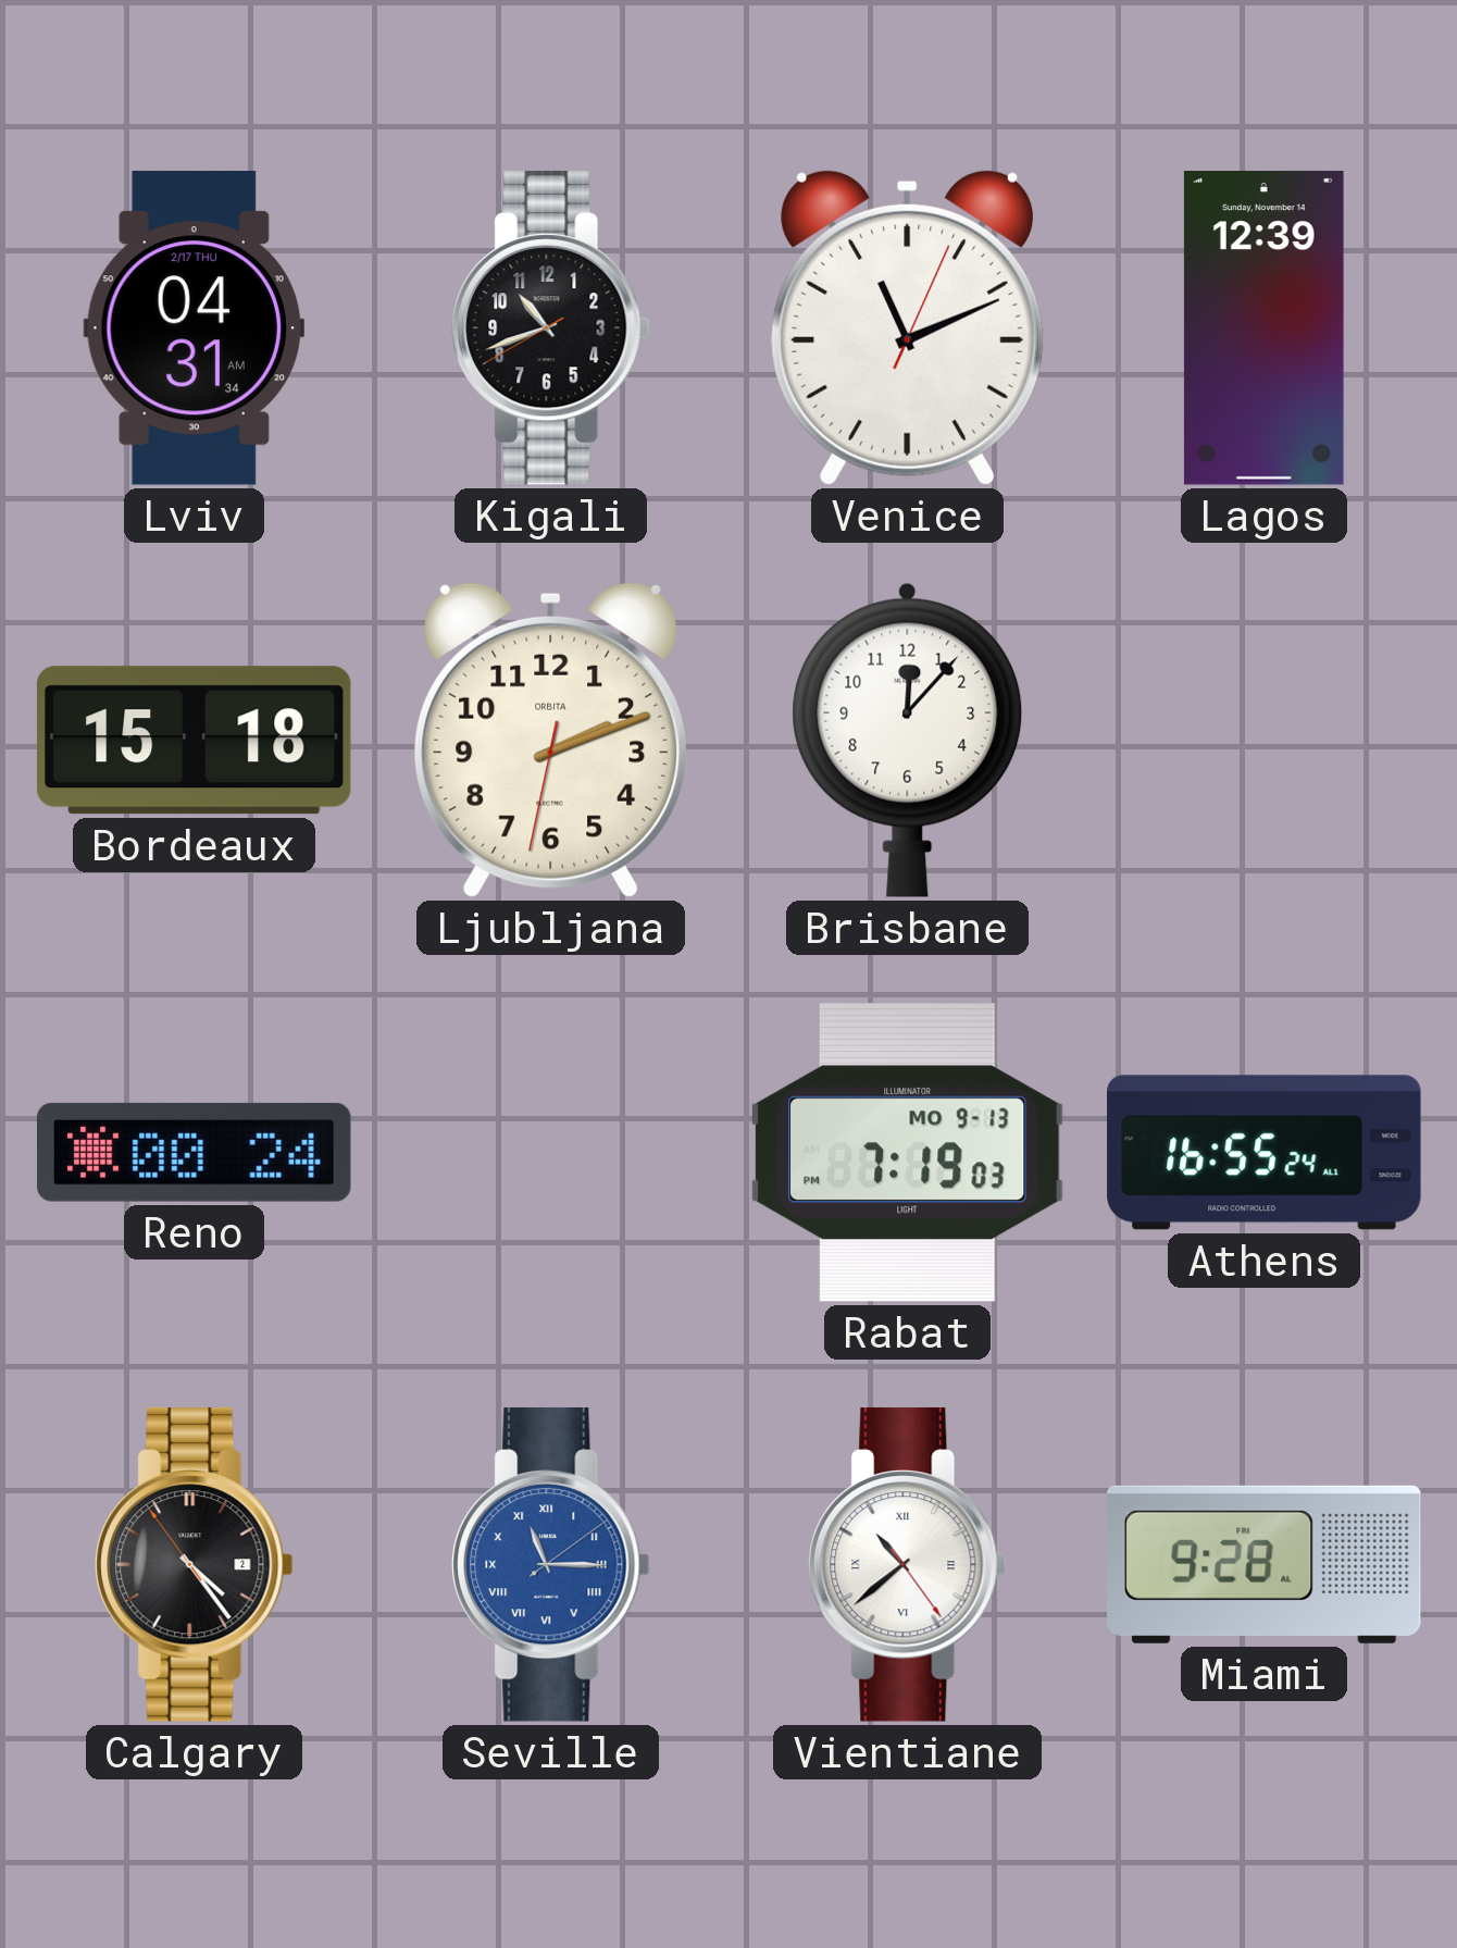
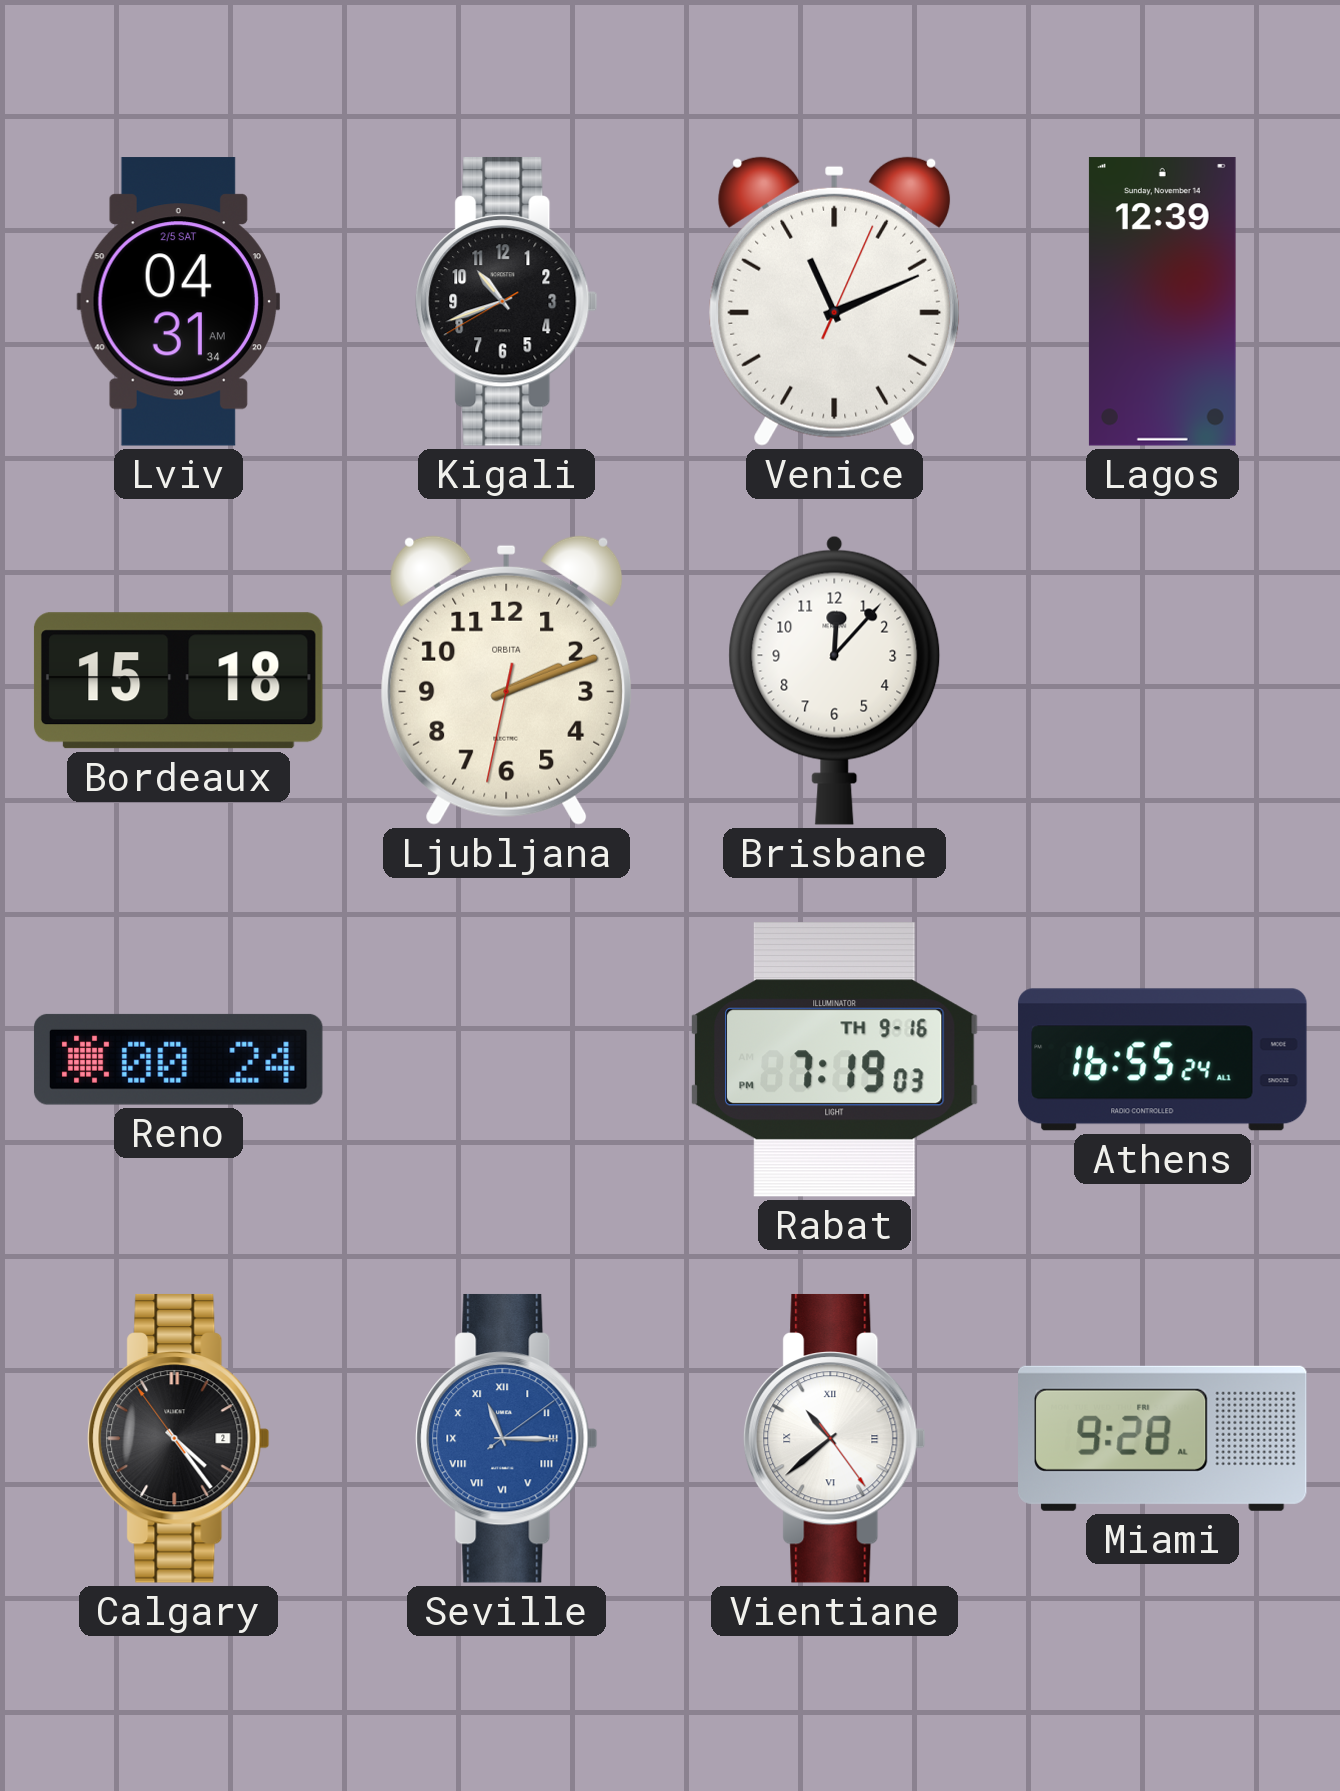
Lviv date: 2/17 THU -> 2/5 SAT
Rabat date: MO 9-13 -> TH 9-16
